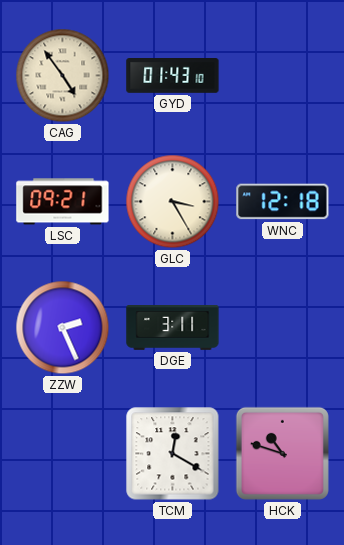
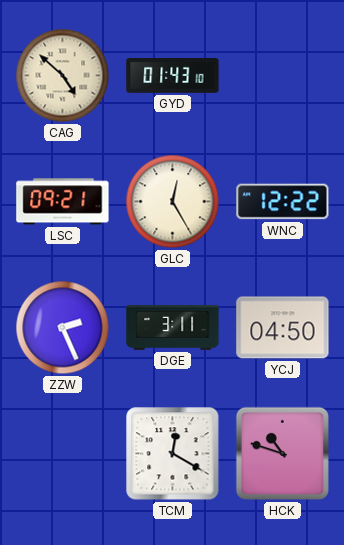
CAG: 4:54 -> 4:52
GLC: 3:25 -> 12:25
WNC: 12:18 -> 12:22
YCJ: none -> 04:50
